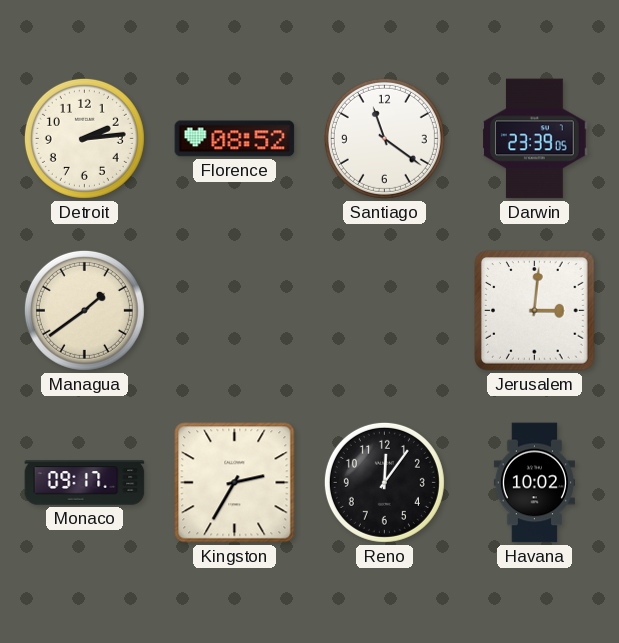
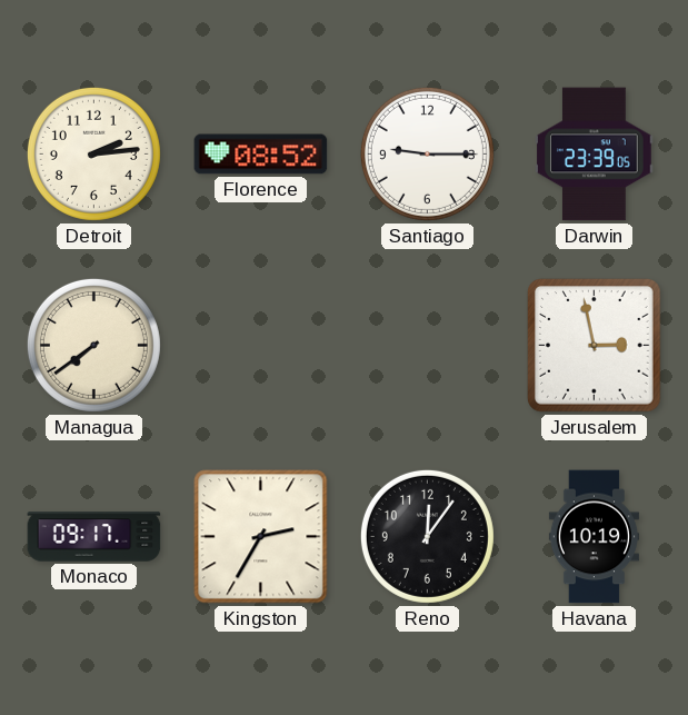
Santiago: 11:21 -> 9:15
Managua: 1:39 -> 7:39
Jerusalem: 3:01 -> 2:58
Havana: 10:02 -> 10:19
